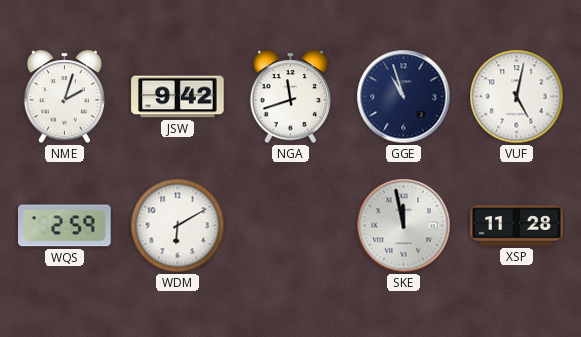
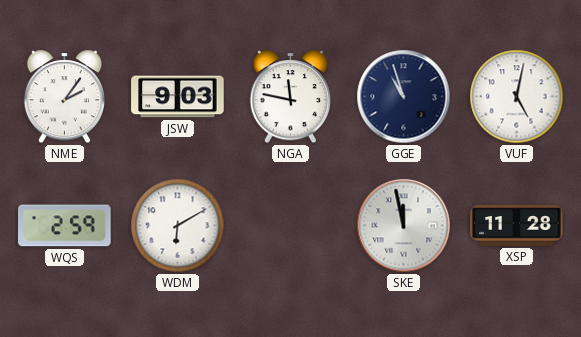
NME: 2:03 -> 2:06
JSW: 9:42 -> 9:03
NGA: 11:42 -> 11:47
